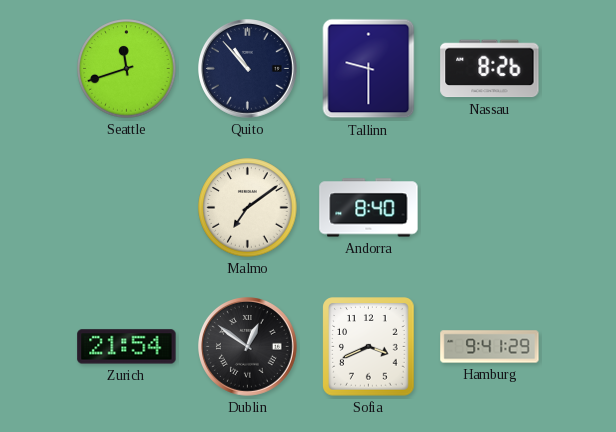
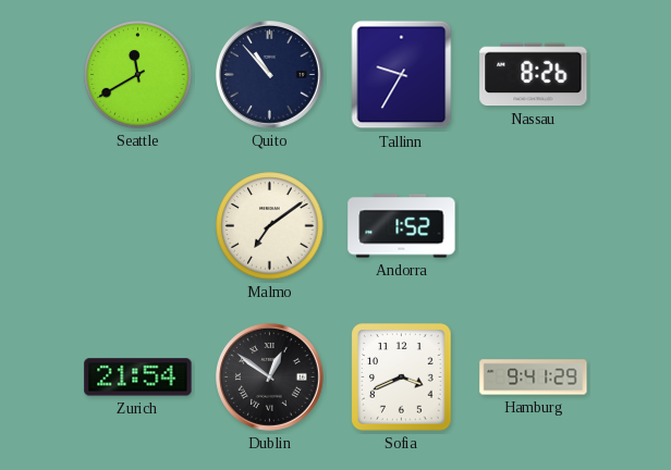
Seattle: 11:42 -> 11:40
Tallinn: 9:30 -> 9:35
Andorra: 8:40 -> 1:52
